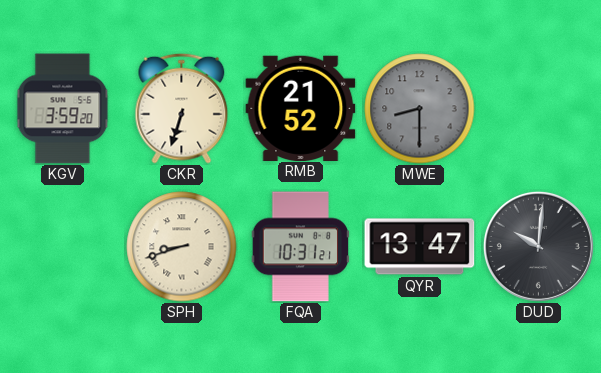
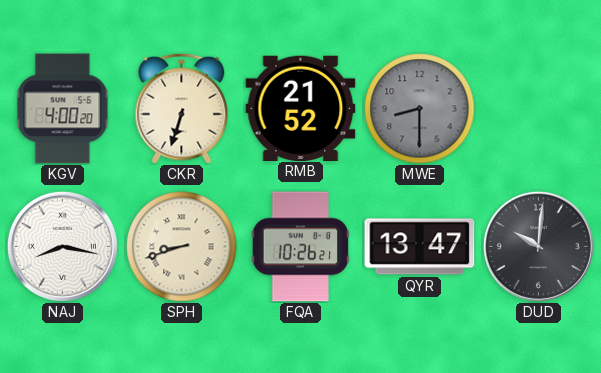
KGV: 3:59 -> 4:00
NAJ: none -> 8:17
FQA: 10:31 -> 10:26
